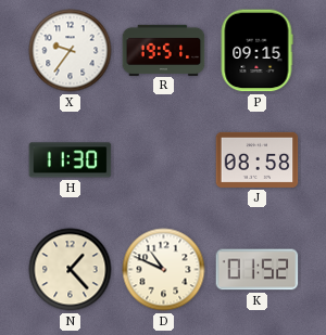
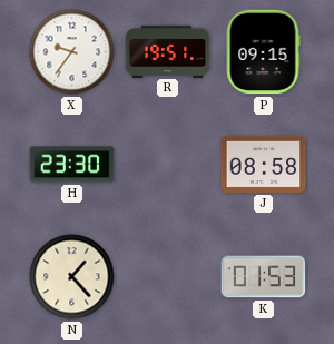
H: 11:30 -> 23:30
D: 10:49 -> none
K: 01:52 -> 01:53
